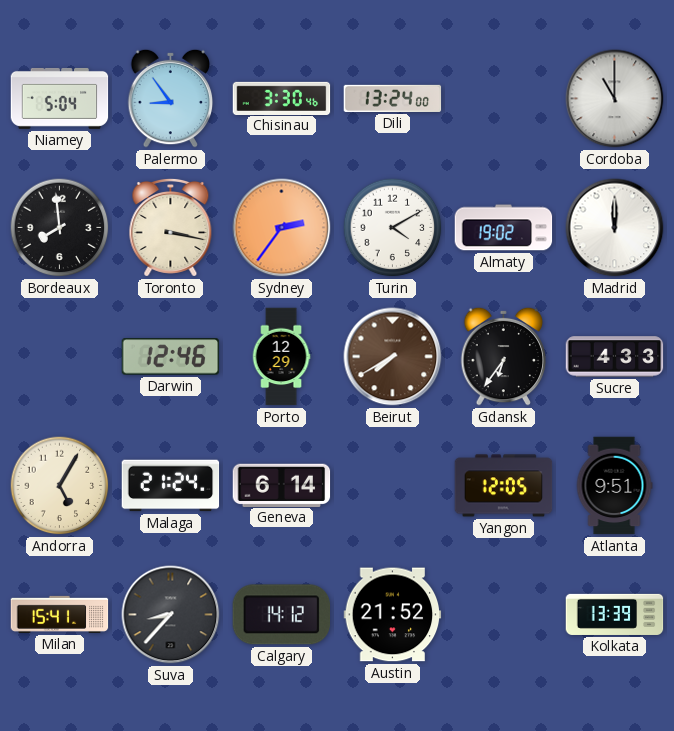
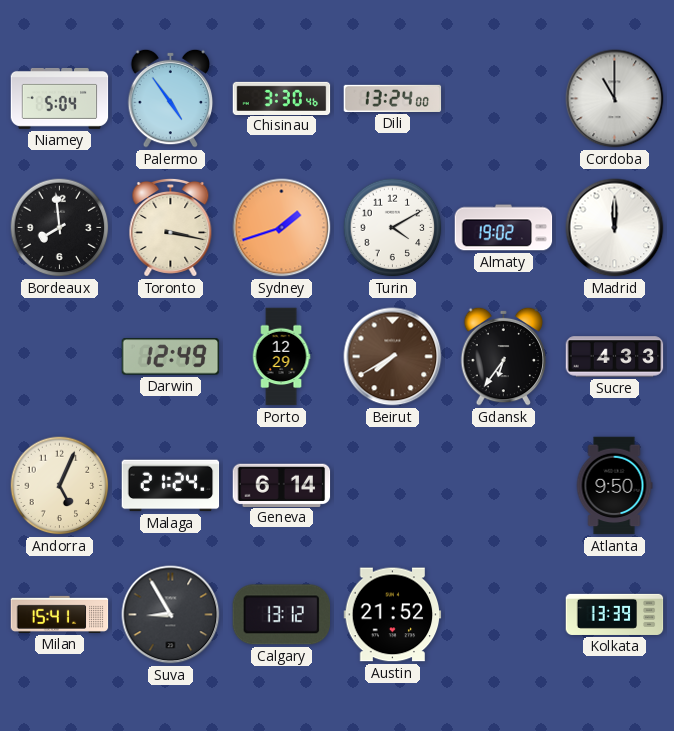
Palermo: 8:54 -> 4:54
Sydney: 2:36 -> 1:42
Darwin: 12:46 -> 12:49
Andorra: 5:05 -> 5:04
Yangon: 12:05 -> none
Atlanta: 9:51 -> 9:50
Suva: 8:37 -> 8:55
Calgary: 14:12 -> 13:12
